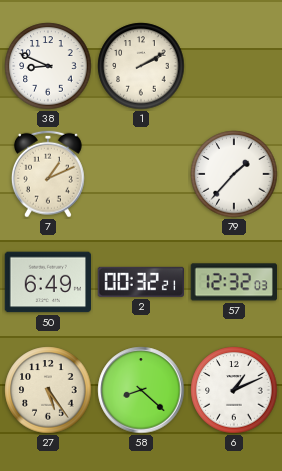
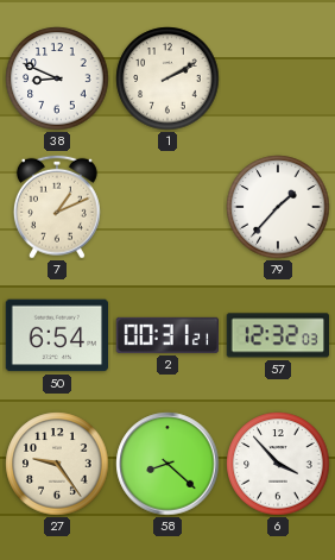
50: 6:49 -> 6:54
2: 00:32 -> 00:31
27: 5:24 -> 9:24
6: 1:11 -> 3:53
